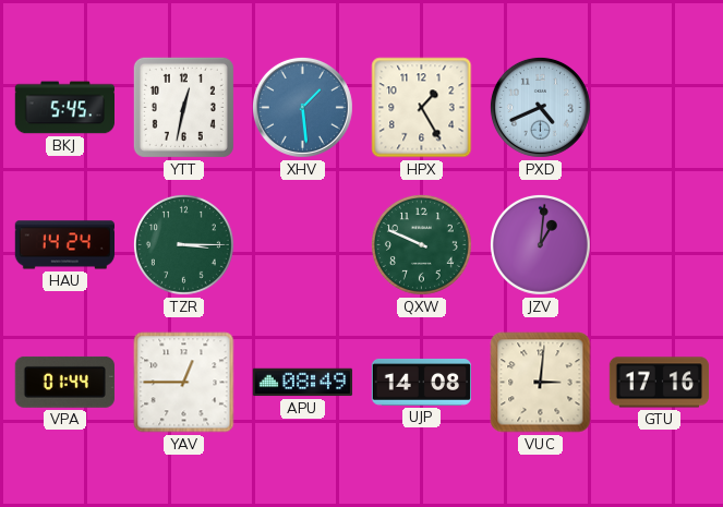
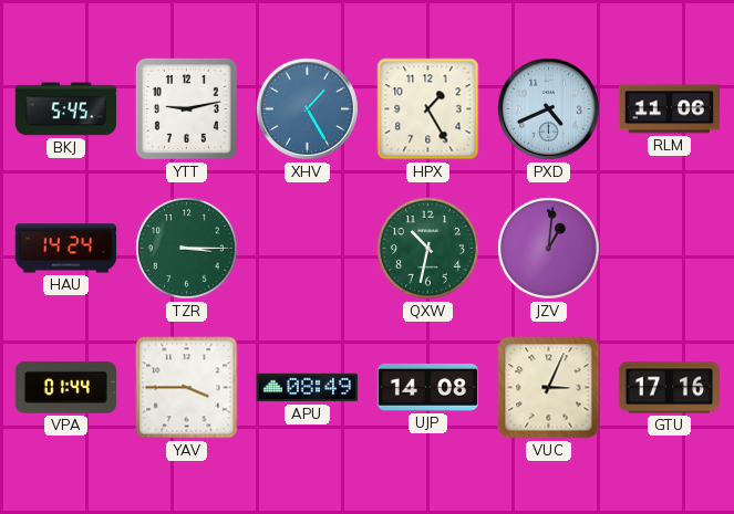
YTT: 12:32 -> 9:13
XHV: 1:29 -> 1:25
RLM: none -> 11:06
QXW: 9:49 -> 10:32
YAV: 12:45 -> 3:45
VUC: 3:01 -> 3:04
